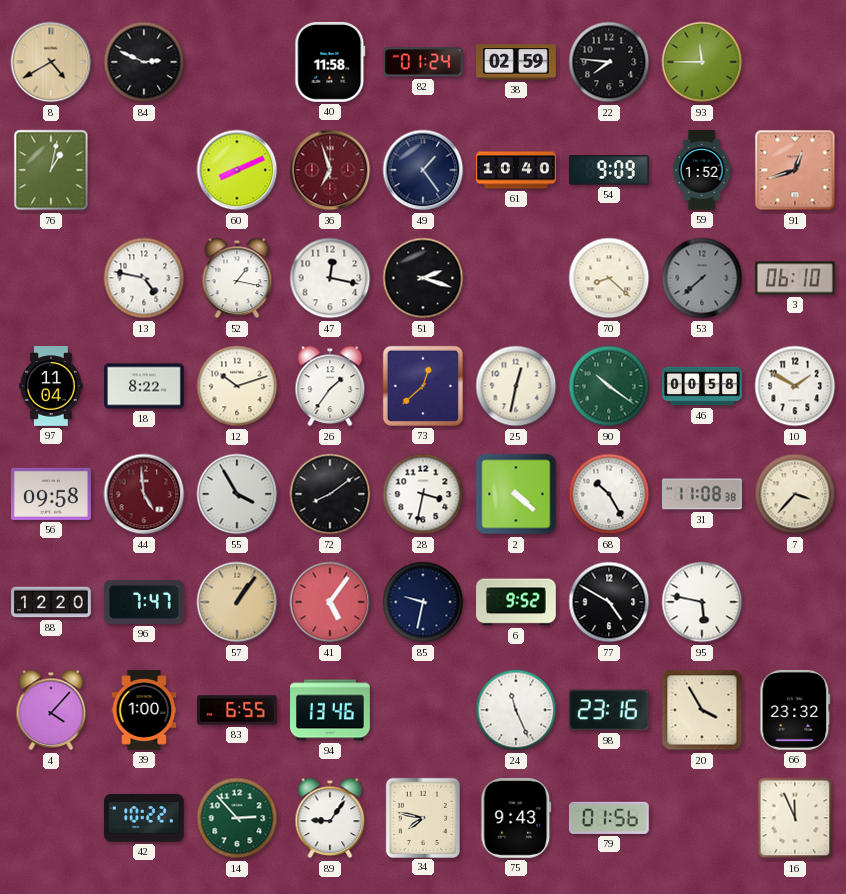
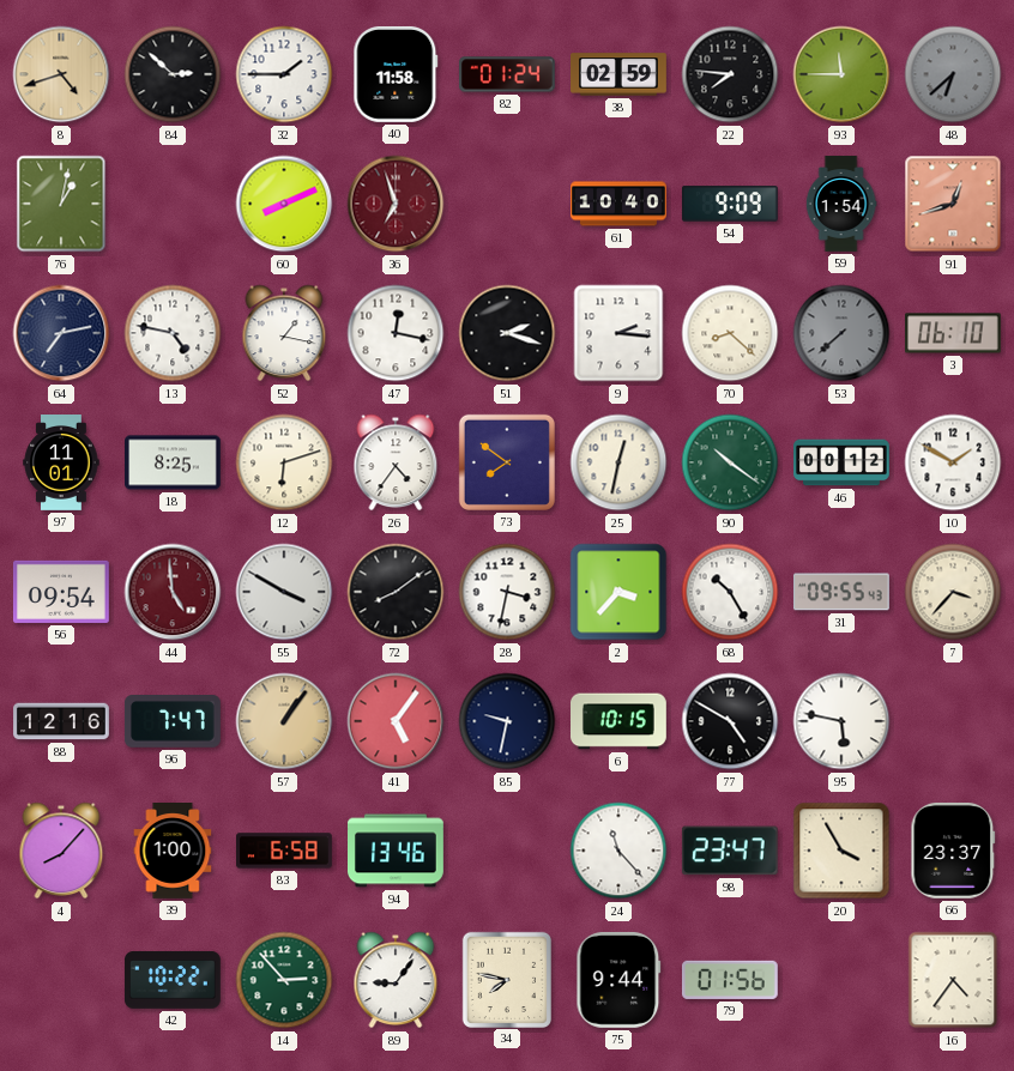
8: 4:40 -> 4:42
84: 2:49 -> 2:52
32: none -> 1:45
48: none -> 6:38
49: 1:24 -> none
59: 1:52 -> 1:54
64: none -> 7:13
9: none -> 2:16
97: 11:04 -> 11:01
18: 8:22 -> 8:25
12: 10:12 -> 6:12
26: 1:36 -> 4:36
73: 12:38 -> 7:51
46: 00:58 -> 00:12
56: 09:58 -> 09:54
55: 3:55 -> 3:50
2: 4:22 -> 3:37
31: 11:08 -> 09:55
88: 12:20 -> 12:16
6: 9:52 -> 10:15
4: 4:07 -> 8:07
83: 6:55 -> 6:58
24: 11:26 -> 11:23
98: 23:16 -> 23:47
66: 23:32 -> 23:37
75: 9:43 -> 9:44
16: 11:56 -> 4:36
